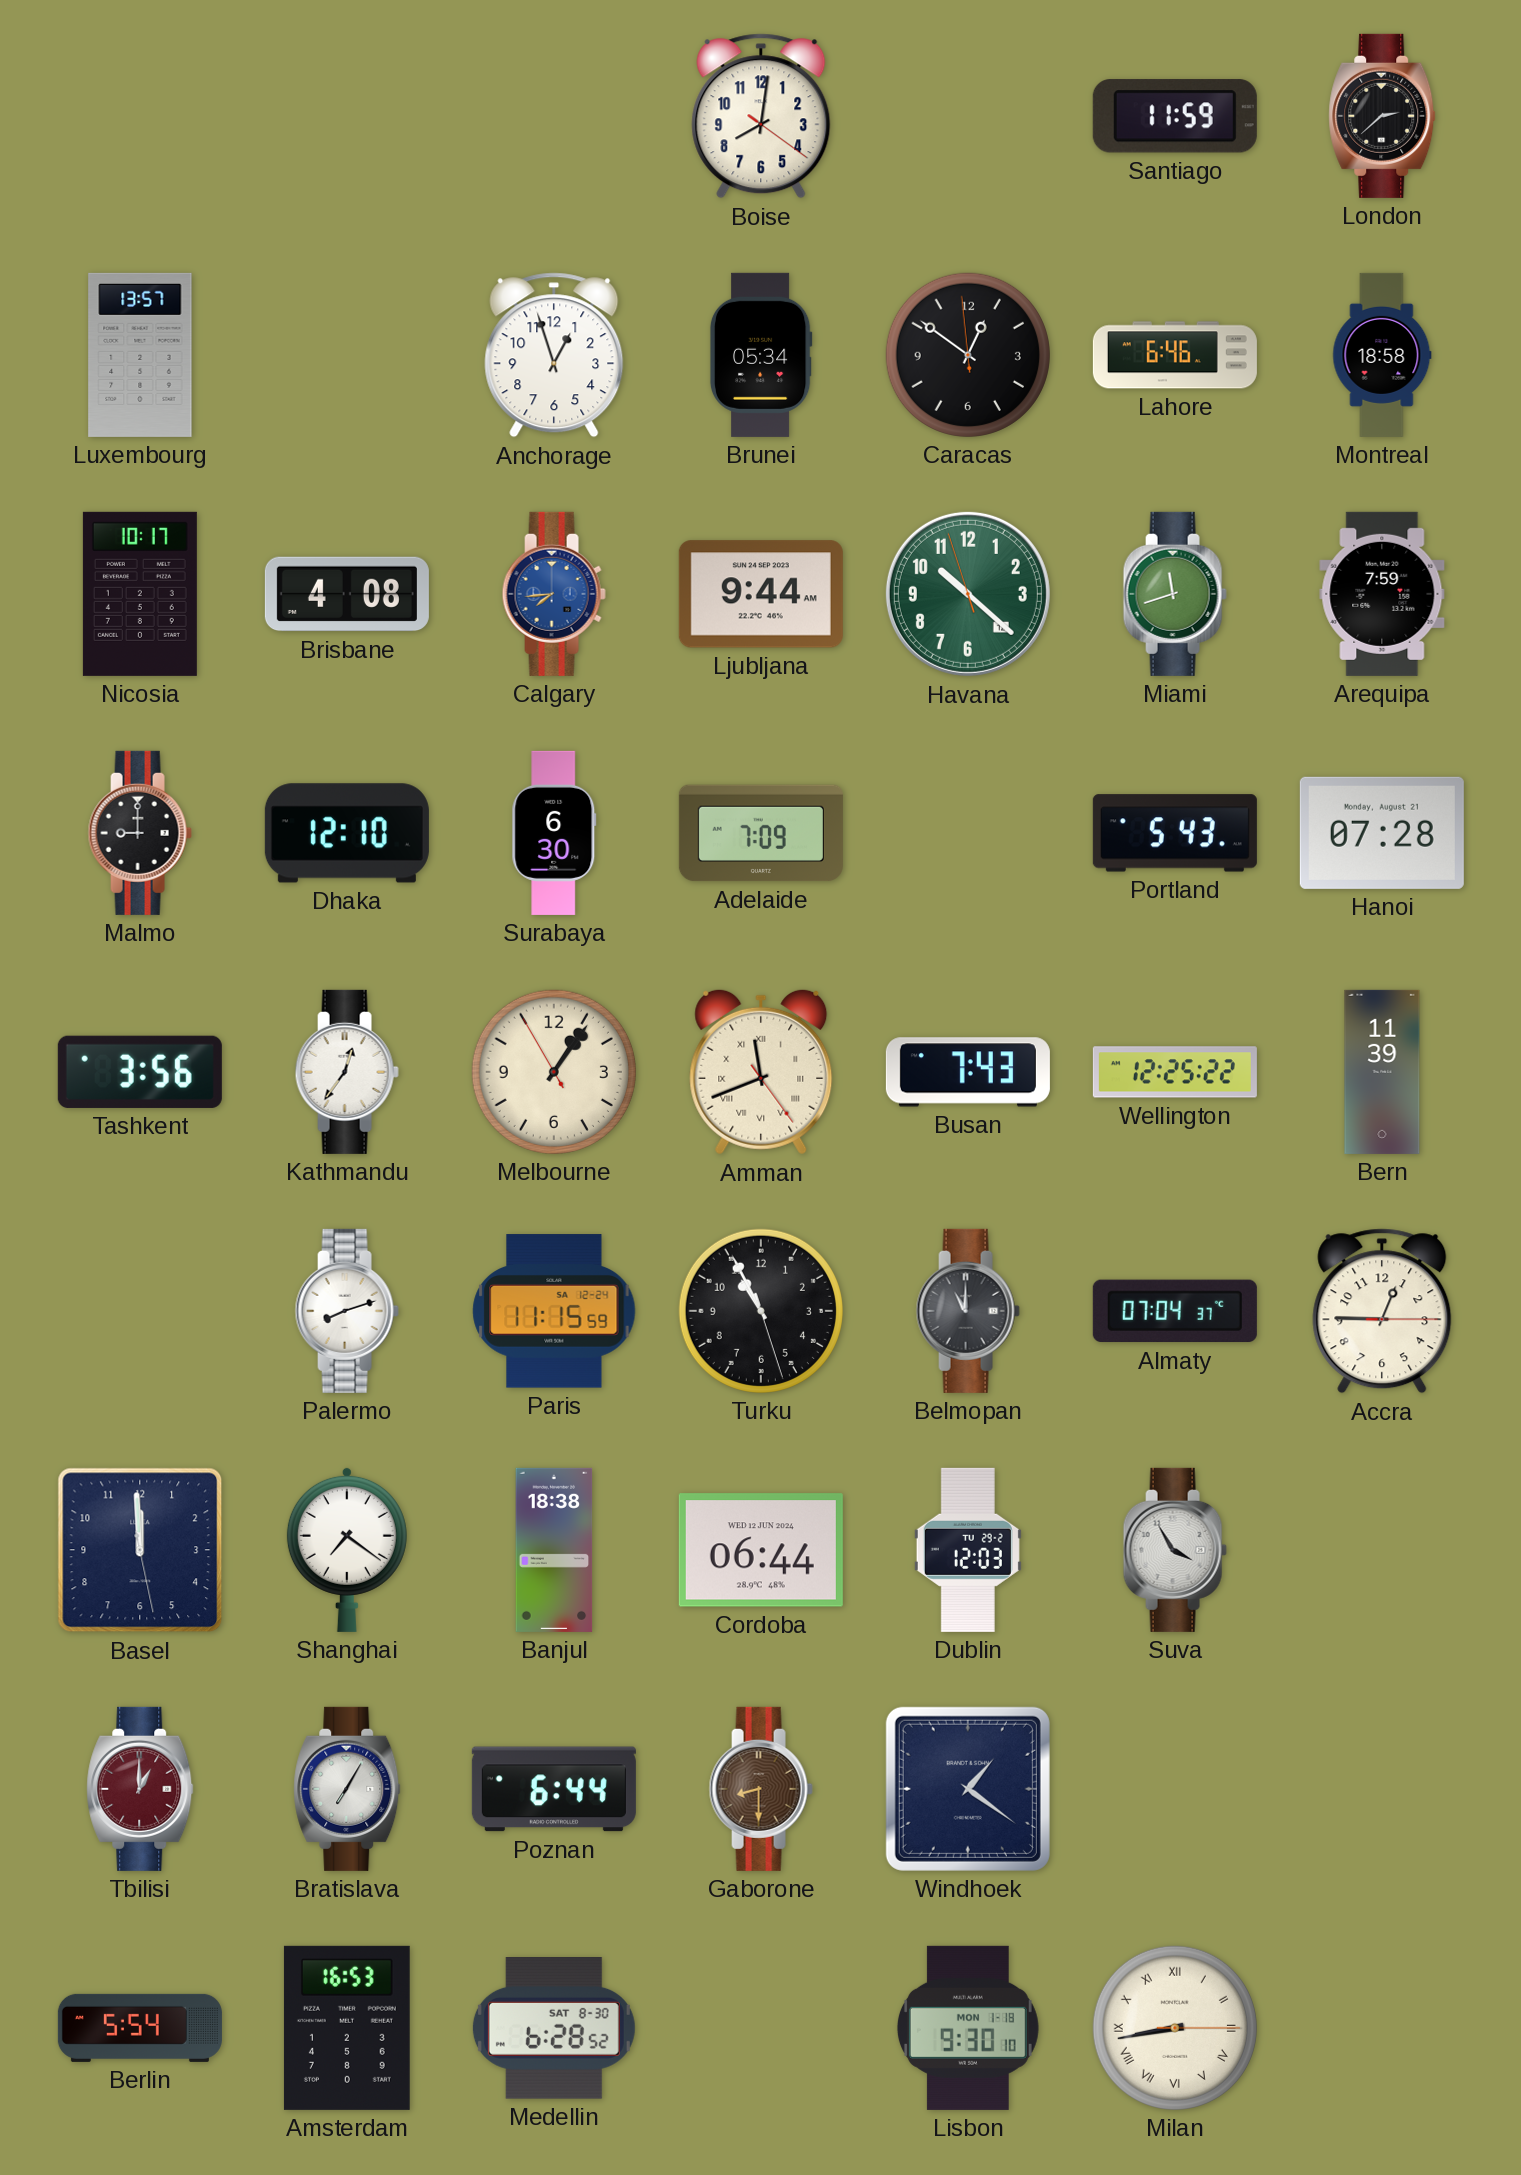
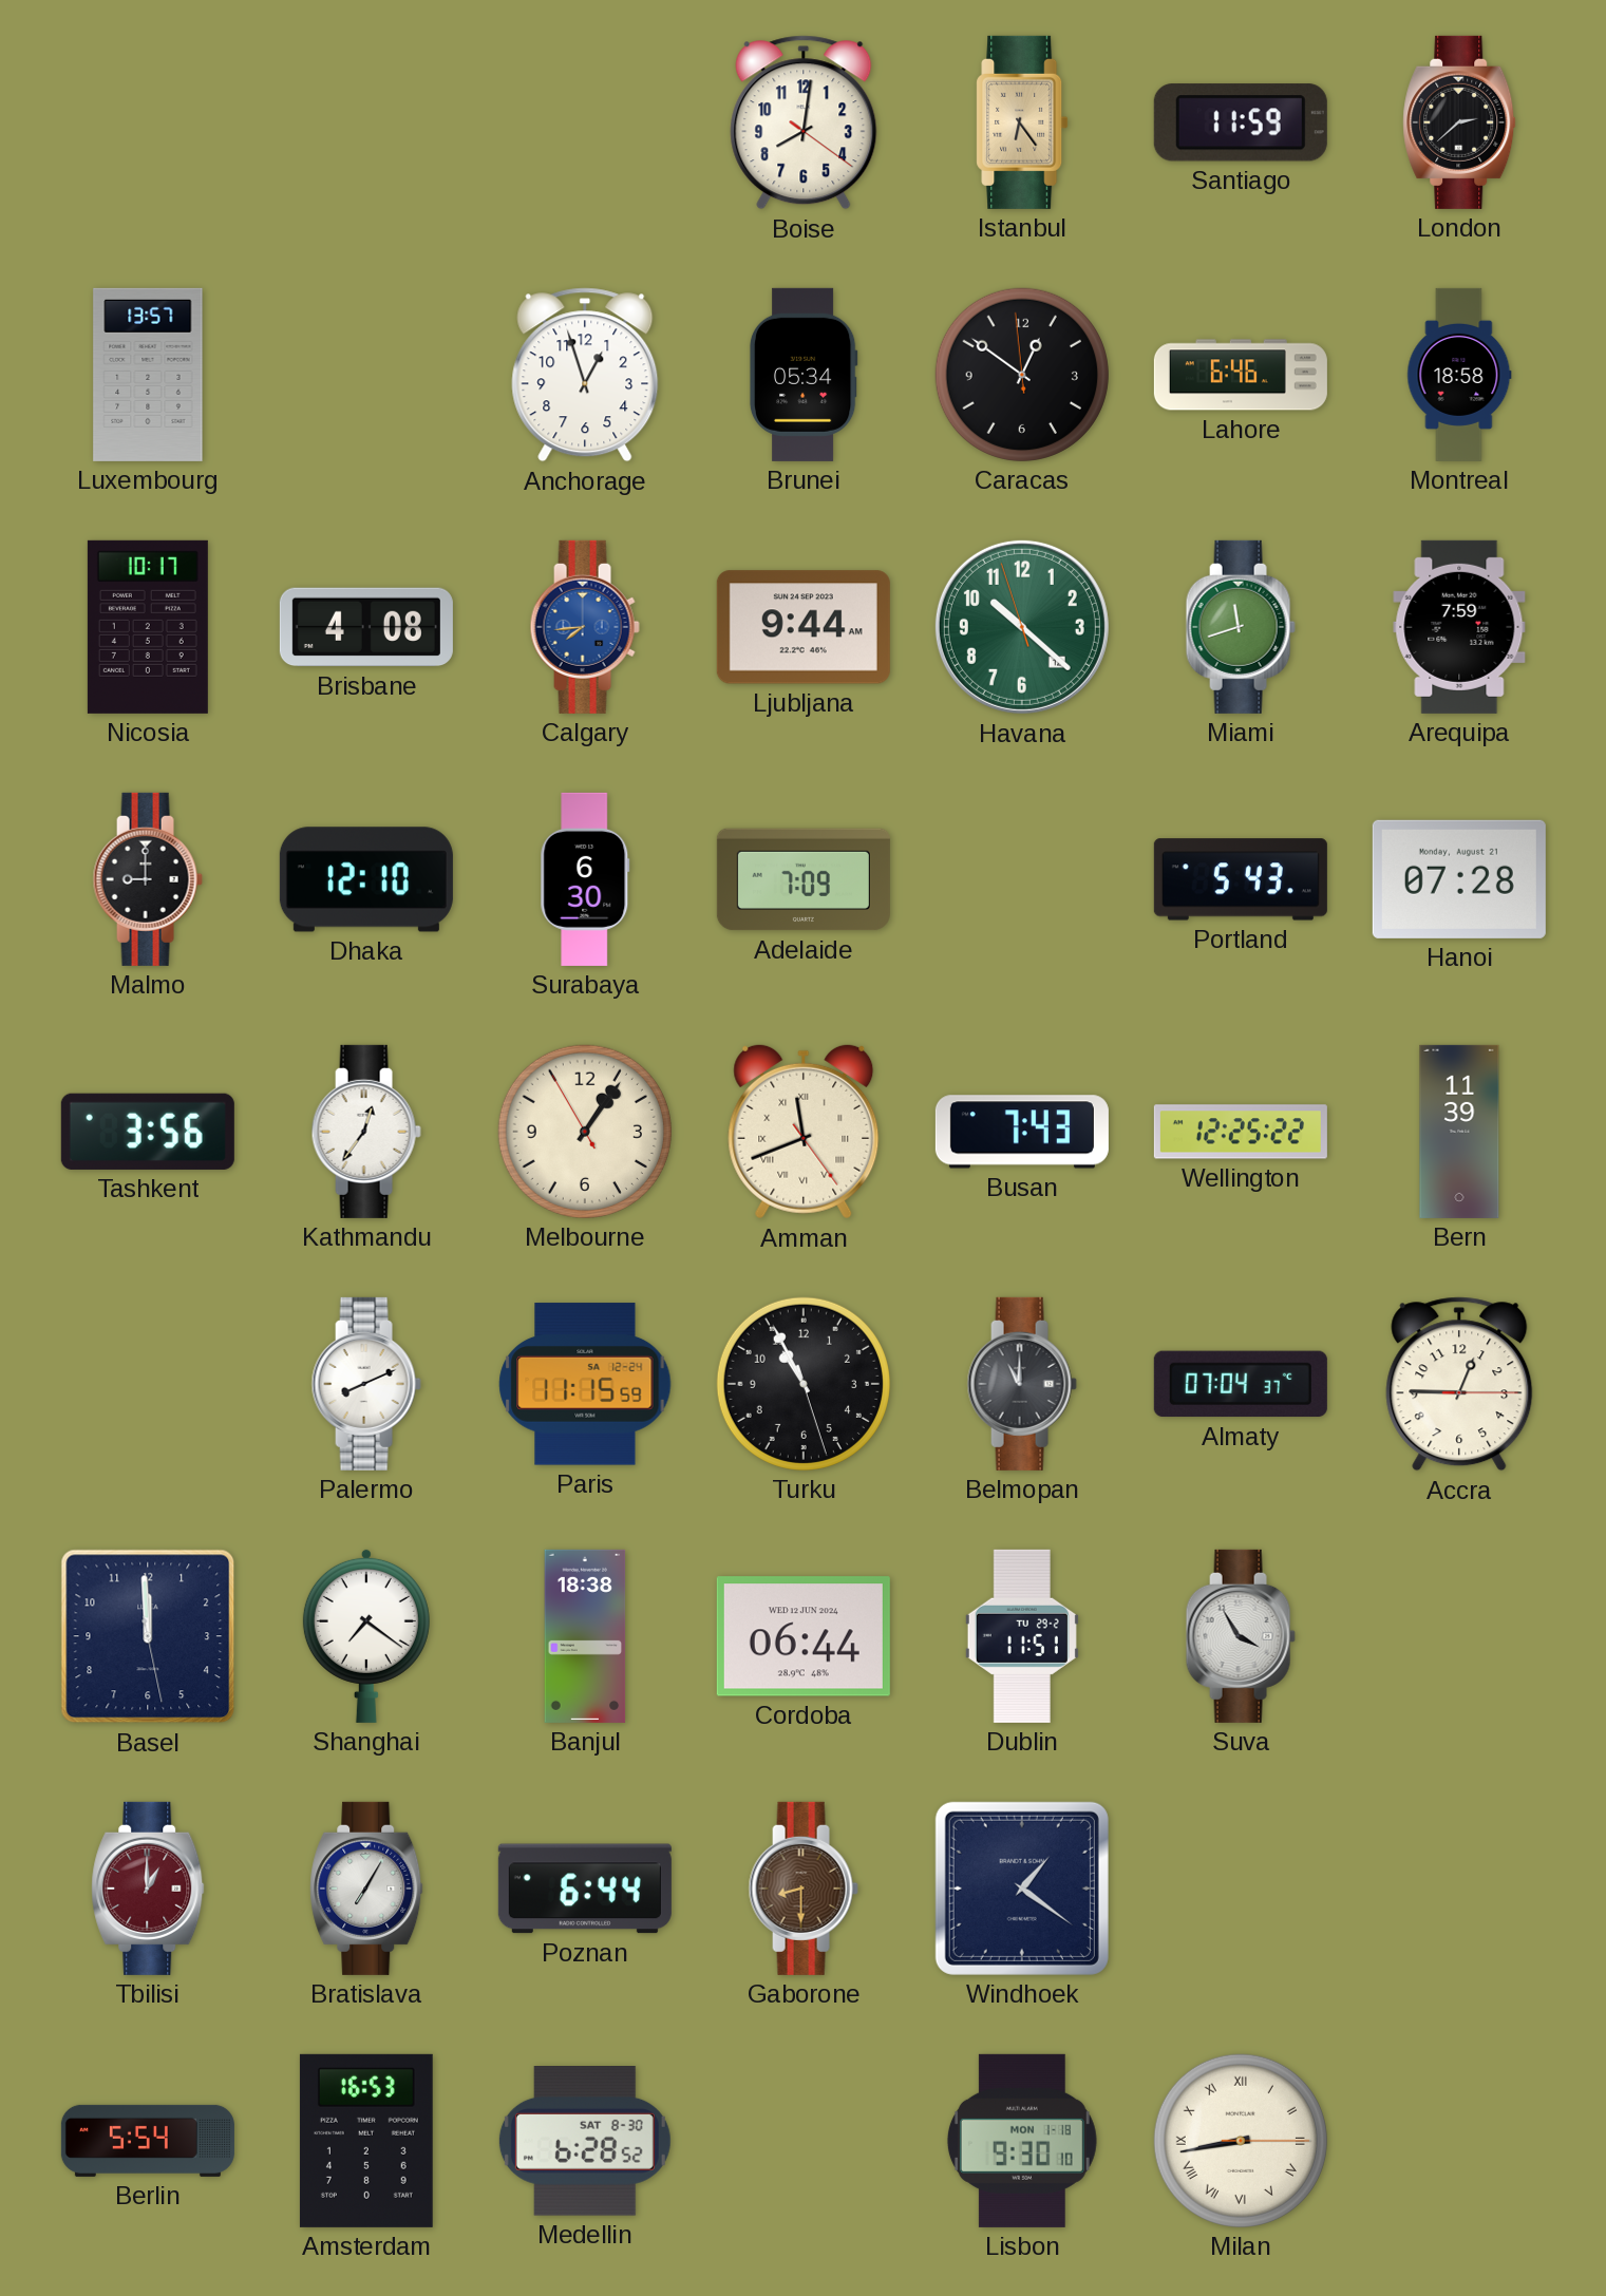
Istanbul: none -> 6:24
Palermo: 8:12 -> 8:11
Dublin: 12:03 -> 11:51
